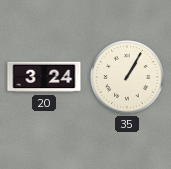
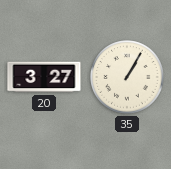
20: 3:24 -> 3:27
